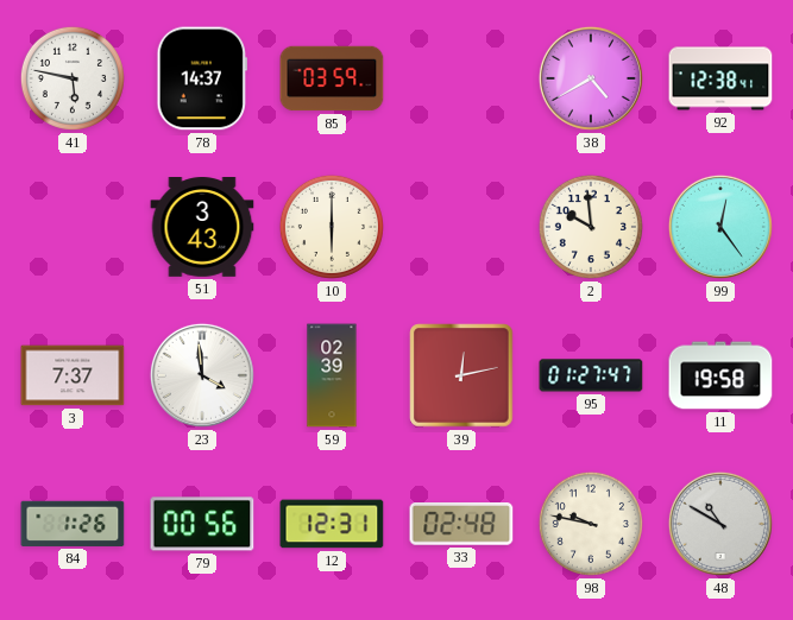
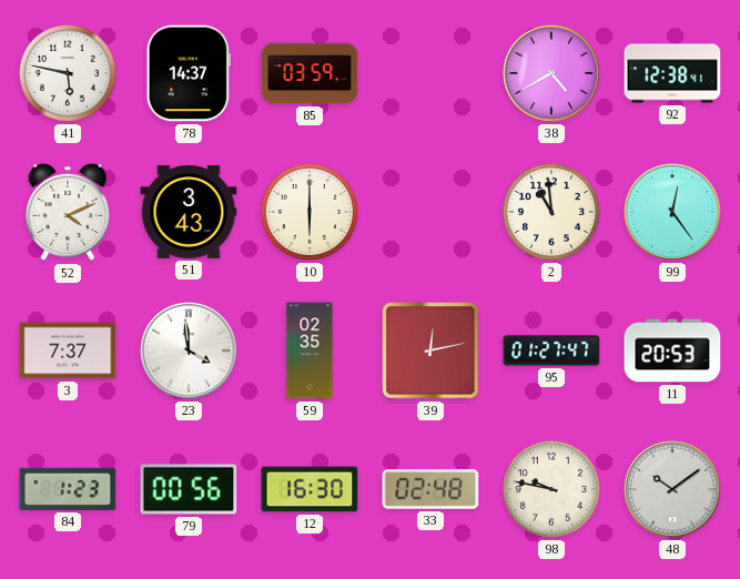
52: none -> 4:11
2: 9:59 -> 10:59
59: 02:39 -> 02:35
11: 19:58 -> 20:53
84: 1:26 -> 1:23
12: 12:31 -> 16:30
48: 10:50 -> 10:09
